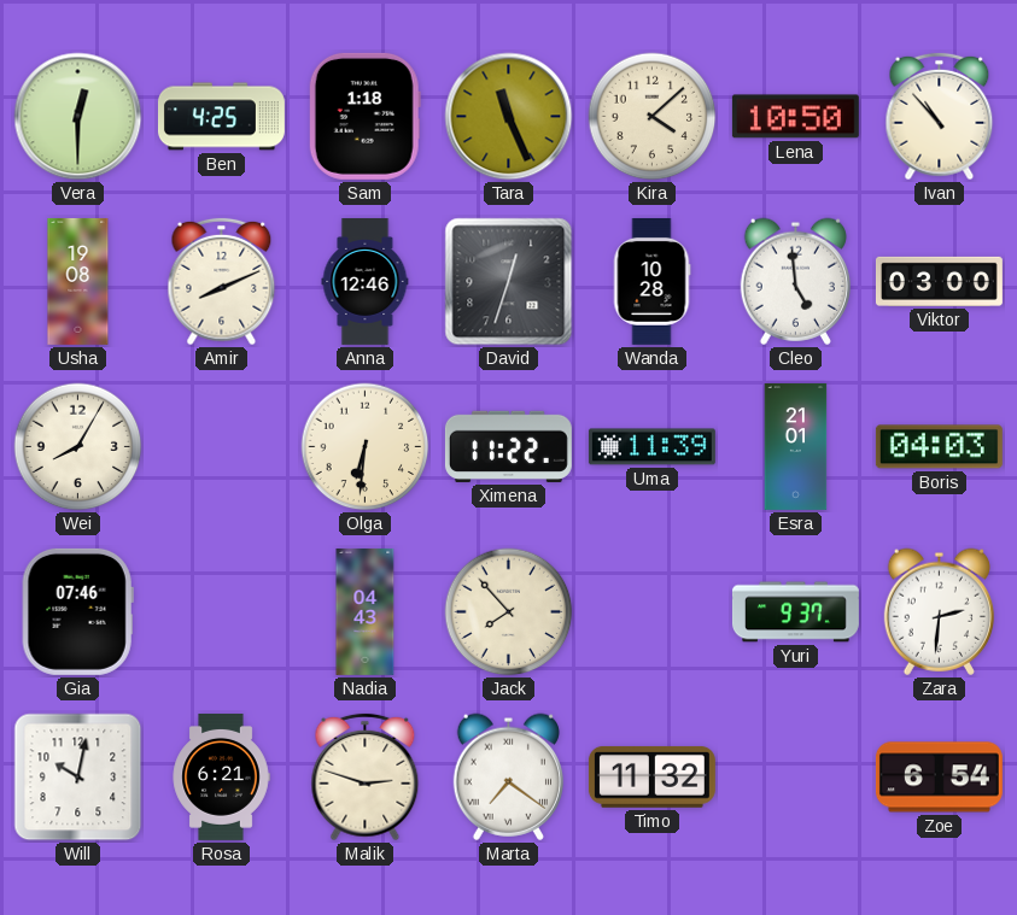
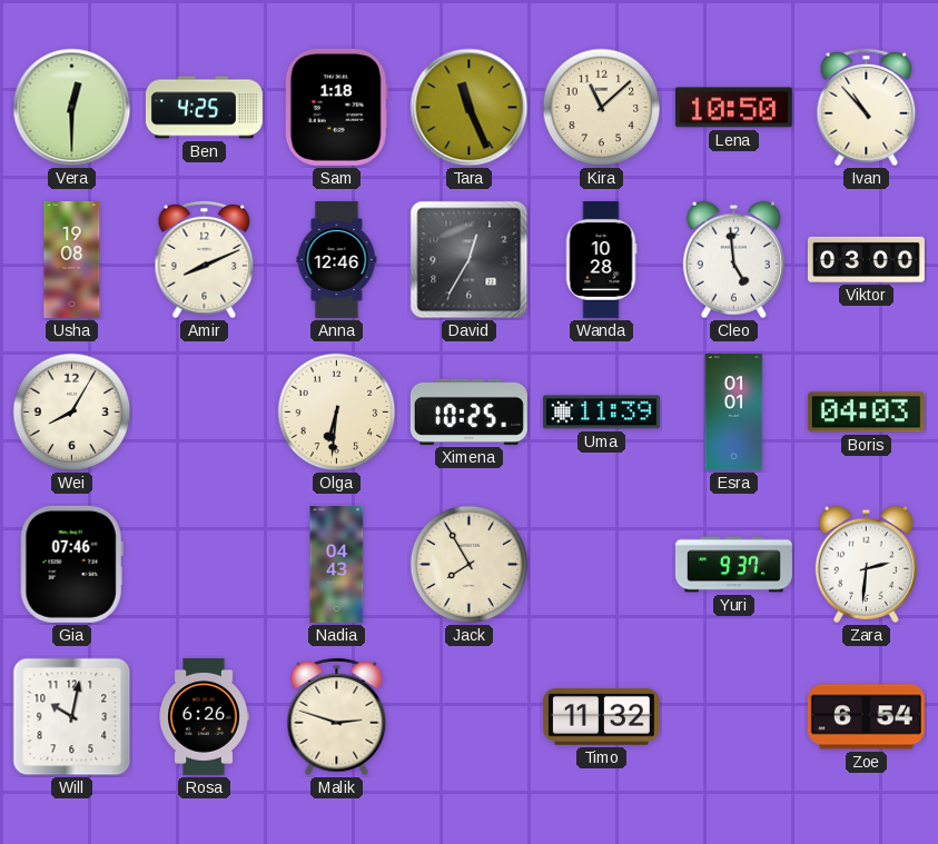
Kira: 4:08 -> 11:08
David: 12:33 -> 12:35
Ximena: 11:22 -> 10:25
Esra: 21:01 -> 01:01
Jack: 7:53 -> 7:55
Rosa: 6:21 -> 6:26
Marta: 7:21 -> none
